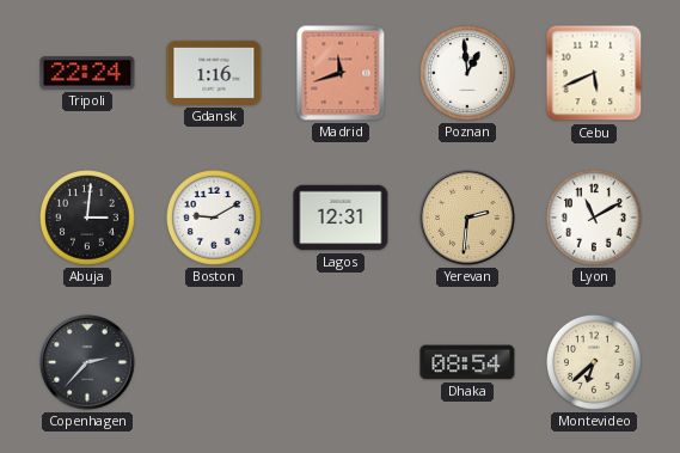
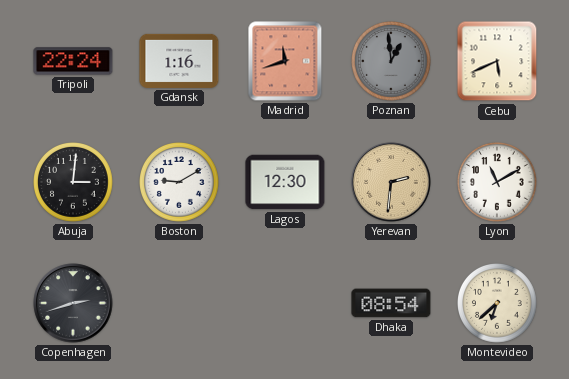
Poznan dial: white -> grey
Lagos: 12:31 -> 12:30
Copenhagen: 2:37 -> 2:42
